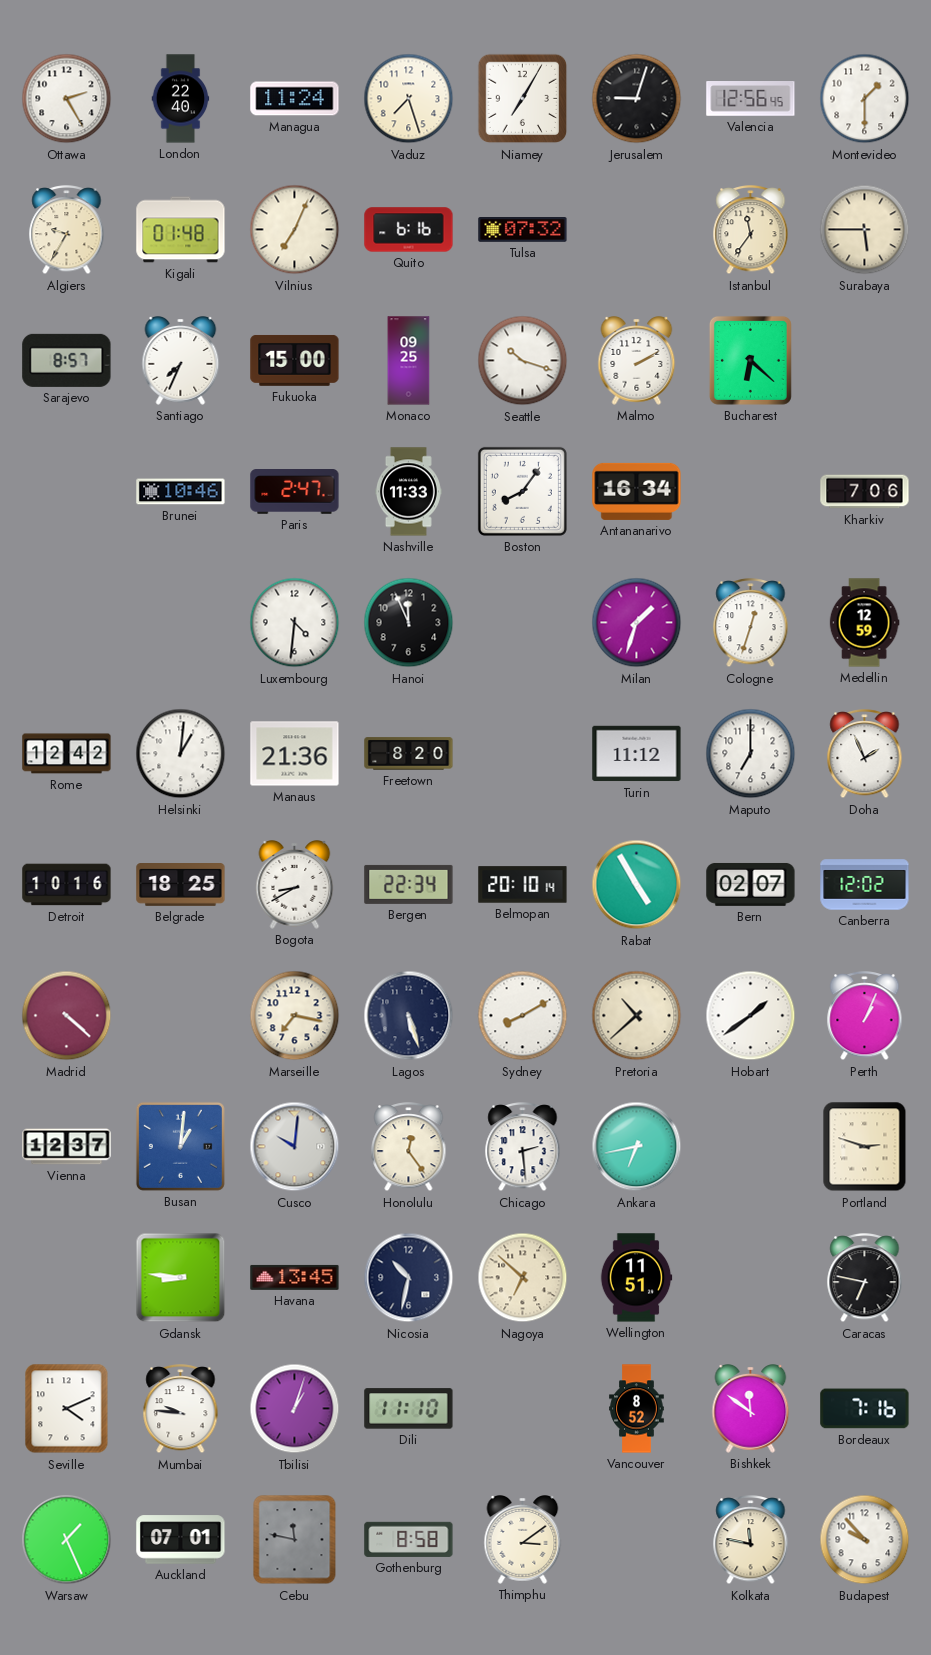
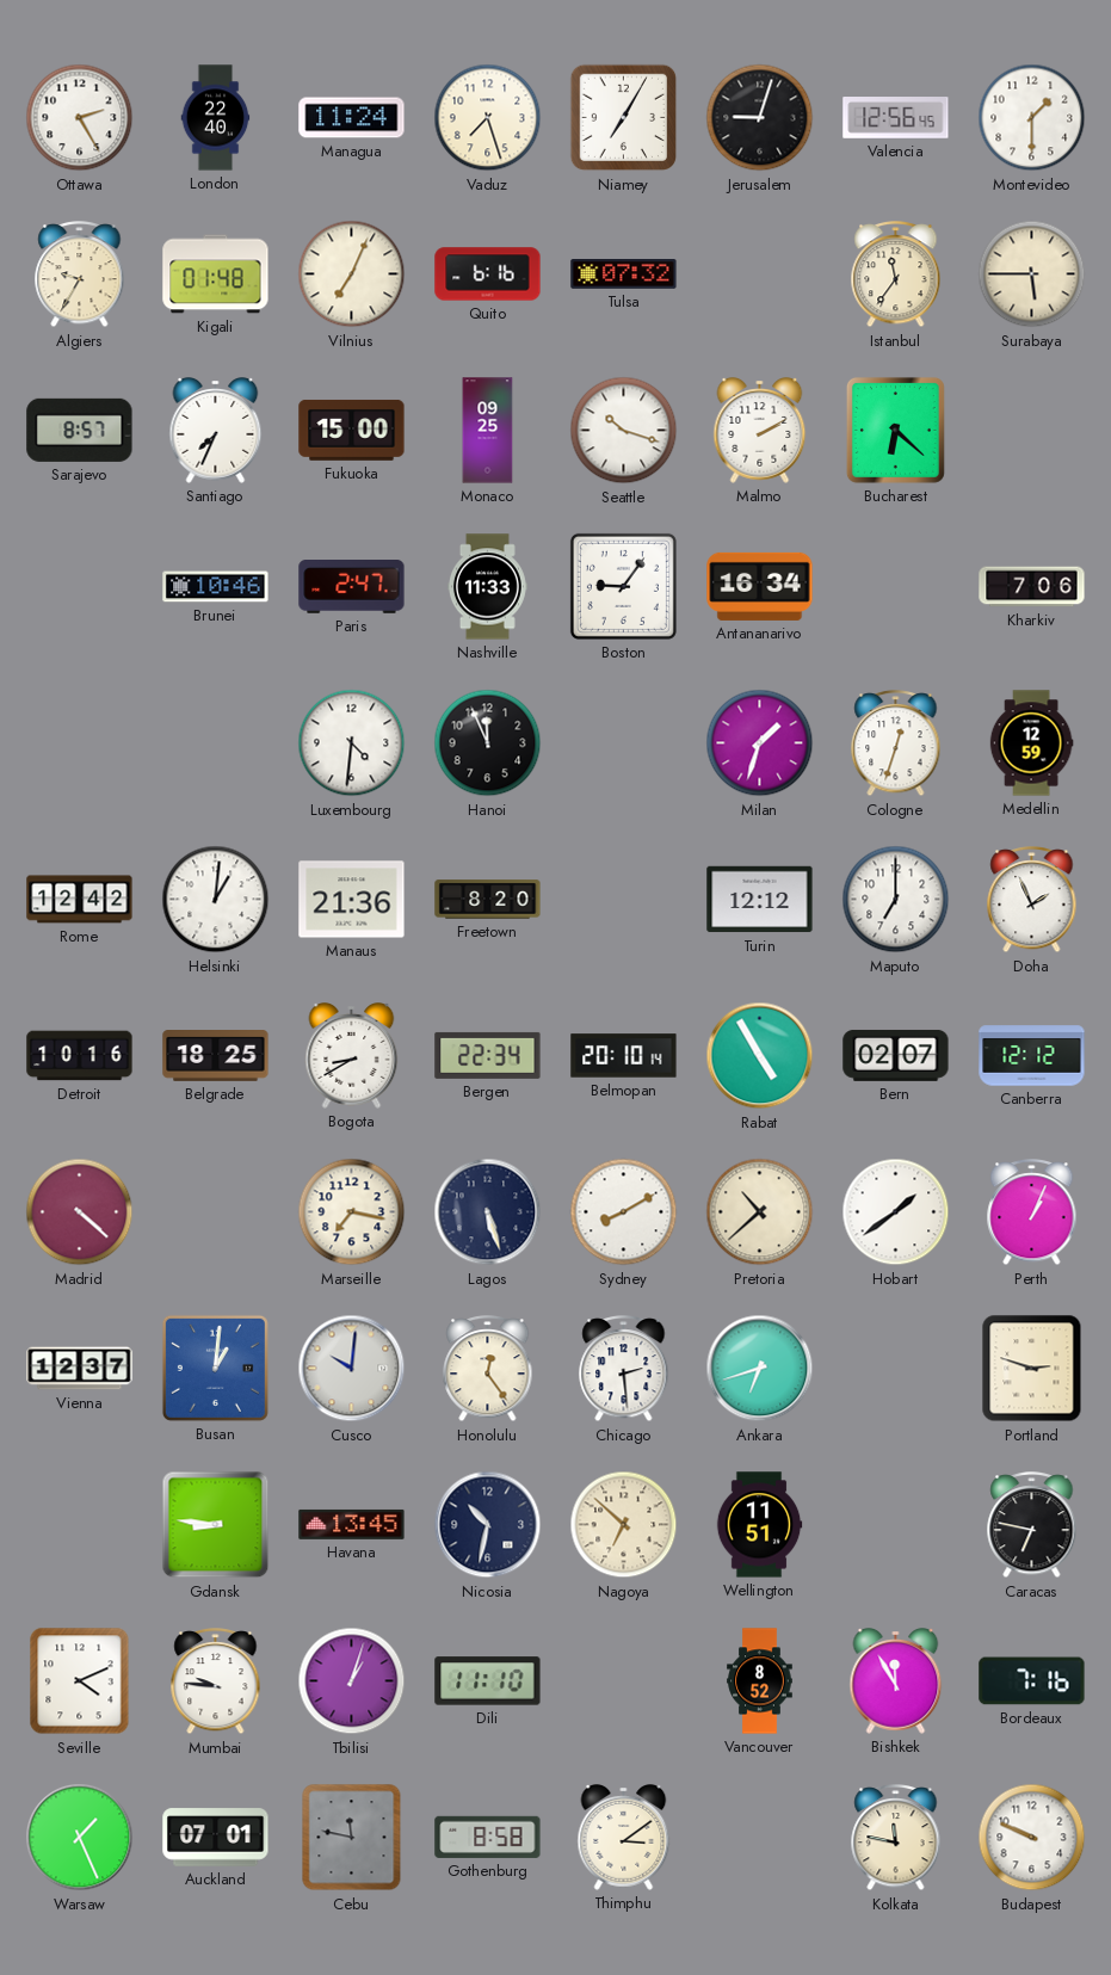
Boston: 8:06 -> 9:06
Turin: 11:12 -> 12:12
Canberra: 12:02 -> 12:12
Ankara: 6:43 -> 6:42
Bishkek: 11:51 -> 11:55
Budapest: 9:53 -> 9:49
